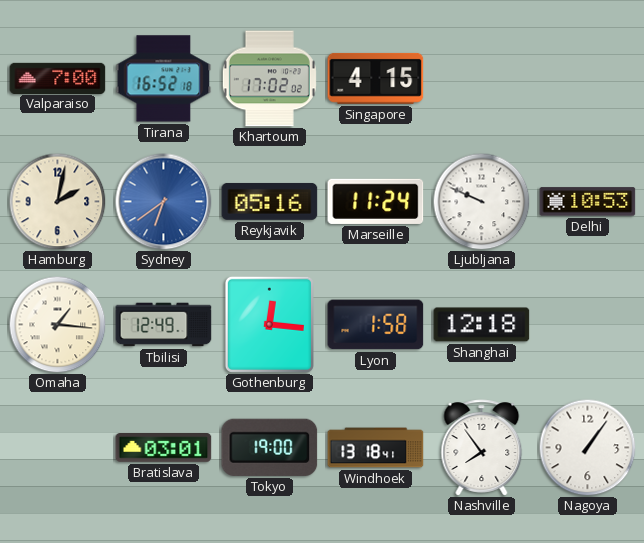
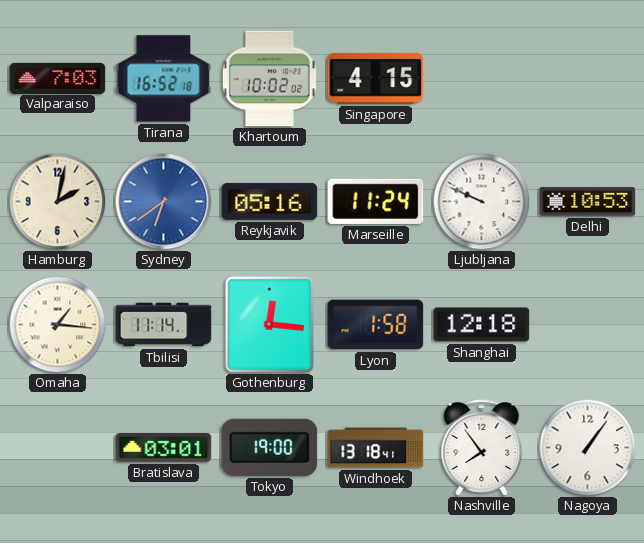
Valparaiso: 7:00 -> 7:03
Khartoum: 17:02 -> 10:02
Tbilisi: 12:49 -> 11:14
